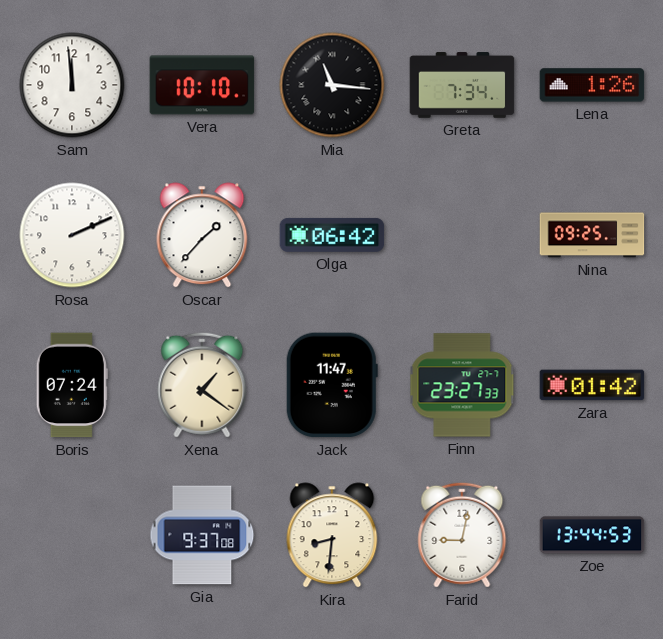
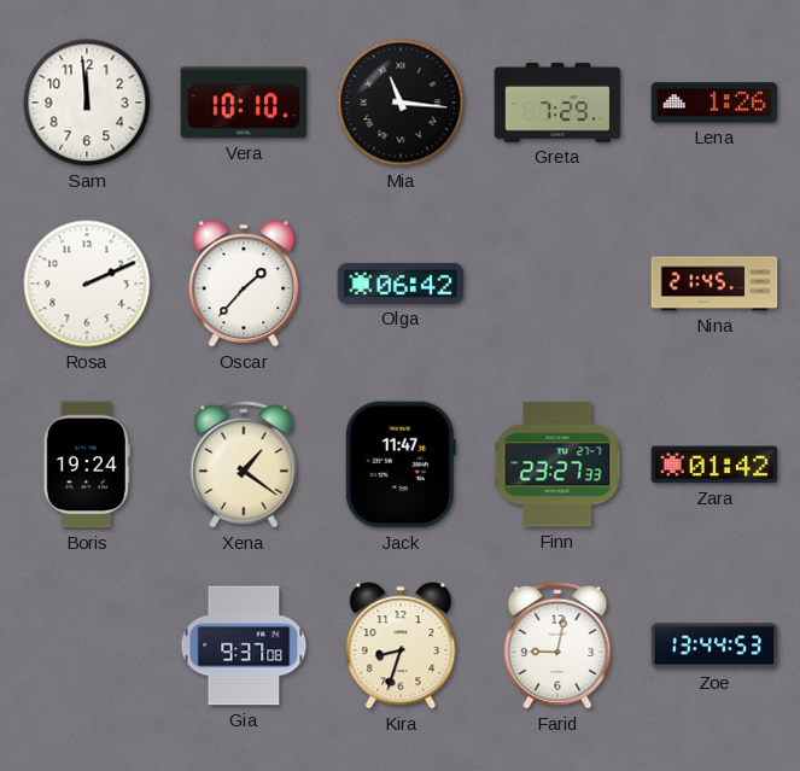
Greta: 7:34 -> 7:29
Nina: 09:25 -> 21:45
Boris: 07:24 -> 19:24
Kira: 8:31 -> 8:33
